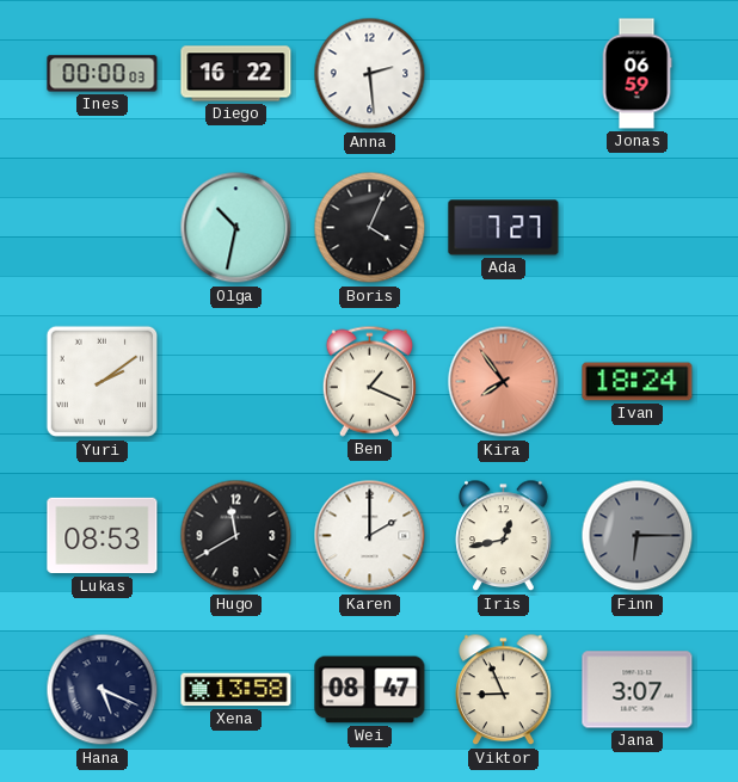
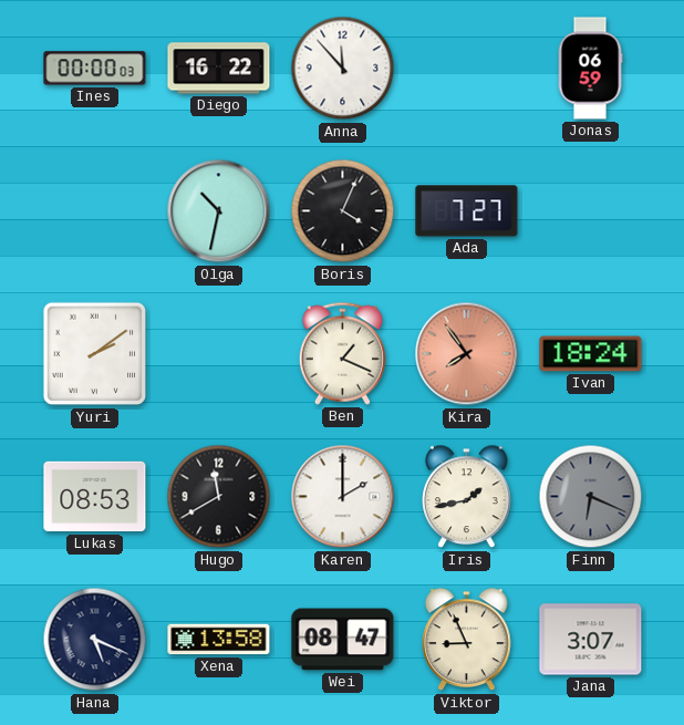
Anna: 2:29 -> 11:53
Iris: 12:43 -> 1:43
Finn: 6:15 -> 6:19
